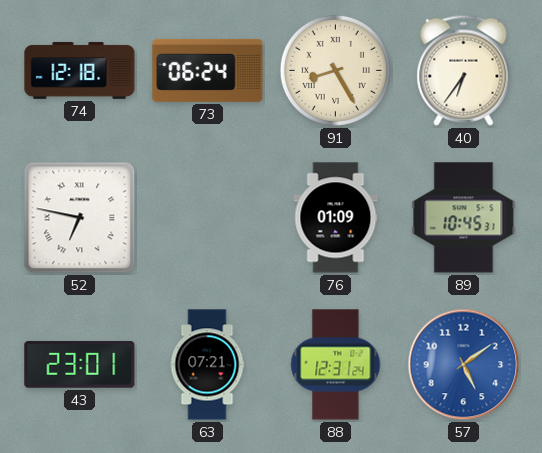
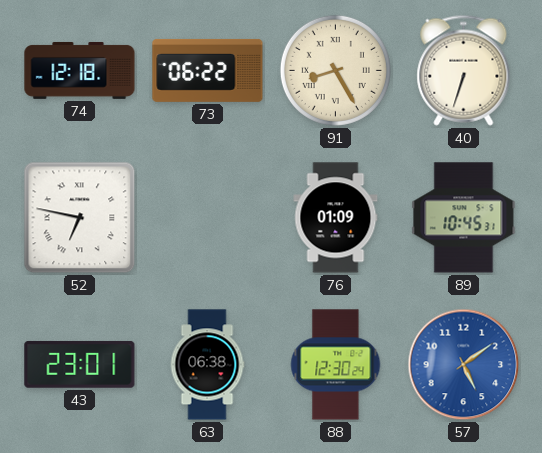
73: 06:24 -> 06:22
40: 6:36 -> 6:33
63: 07:21 -> 06:38
88: 12:31 -> 12:30
